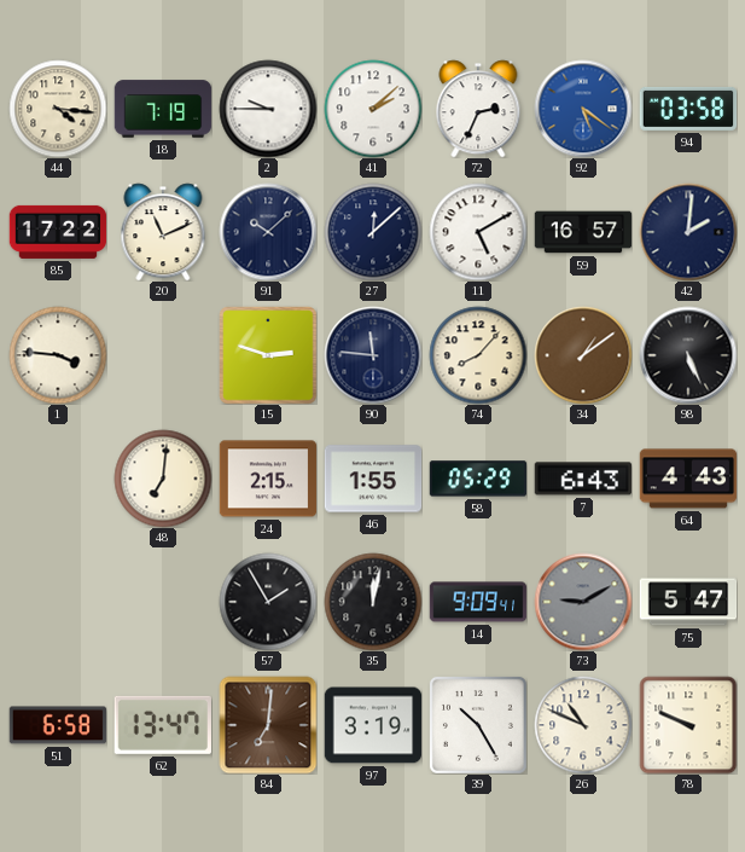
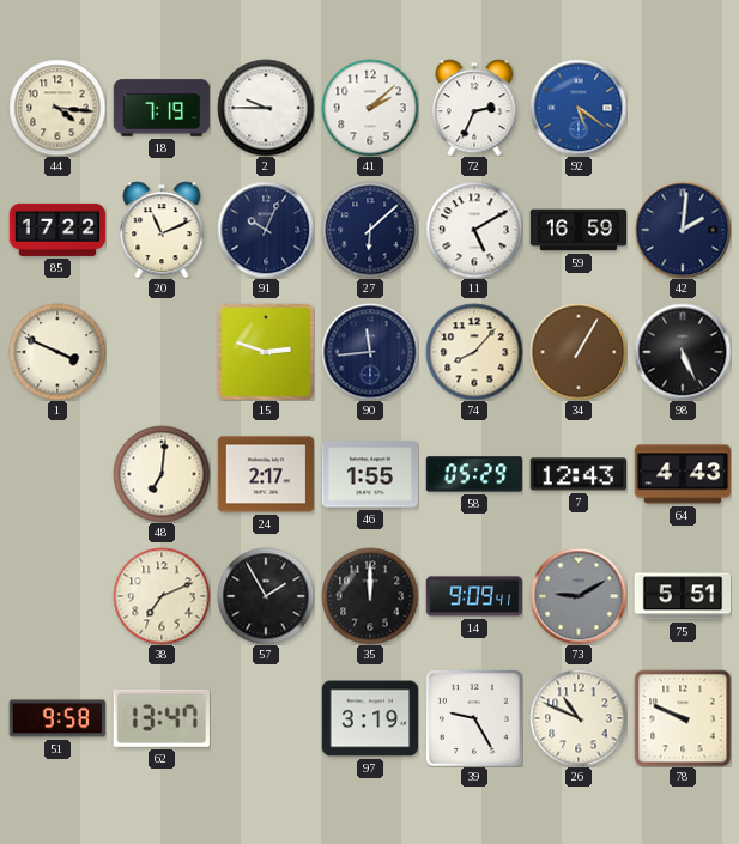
94: 03:58 -> none
91: 10:08 -> 10:04
27: 12:08 -> 6:08
59: 16:57 -> 16:59
1: 3:46 -> 3:49
90: 11:46 -> 11:44
34: 1:09 -> 1:05
24: 2:15 -> 2:17
7: 6:43 -> 12:43
38: none -> 7:11
35: 12:02 -> 12:00
75: 5:47 -> 5:51
51: 6:58 -> 9:58
84: 7:01 -> none
39: 10:25 -> 9:25
